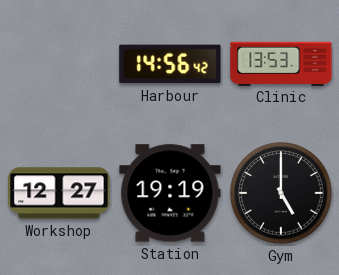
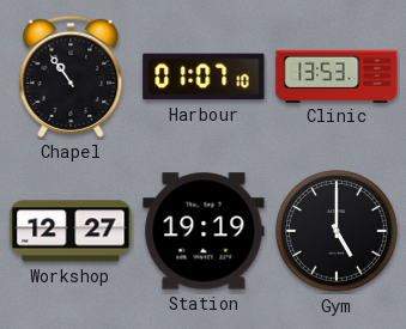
Chapel: none -> 10:54
Harbour: 14:56 -> 01:07
